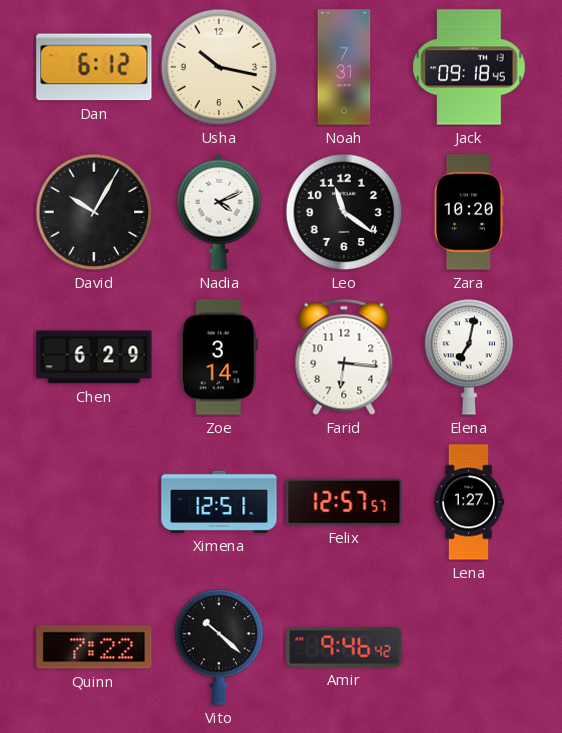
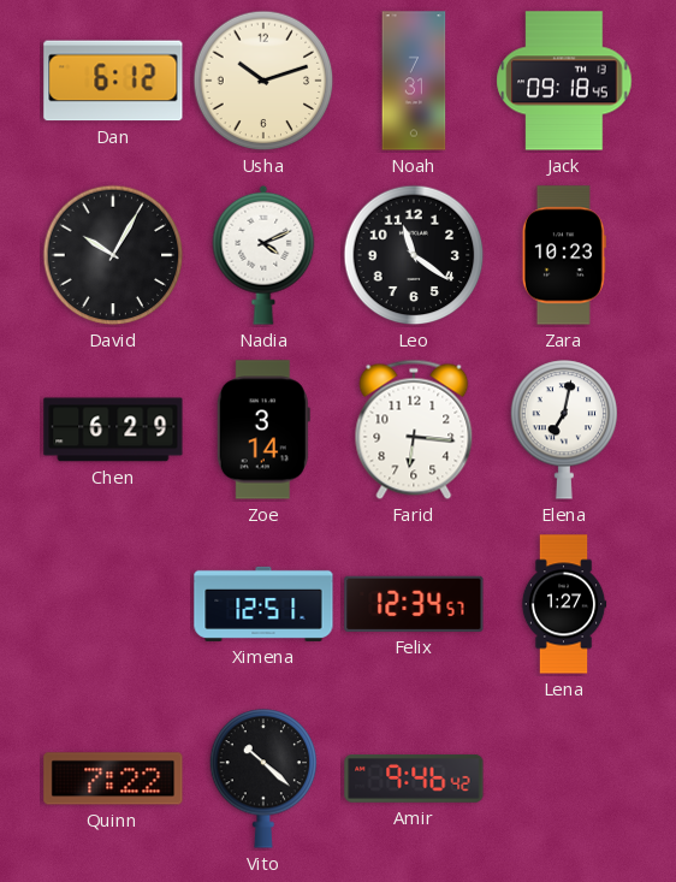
Usha: 10:17 -> 10:12
Zara: 10:20 -> 10:23
Felix: 12:57 -> 12:34
